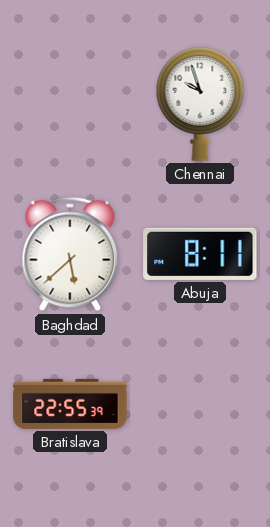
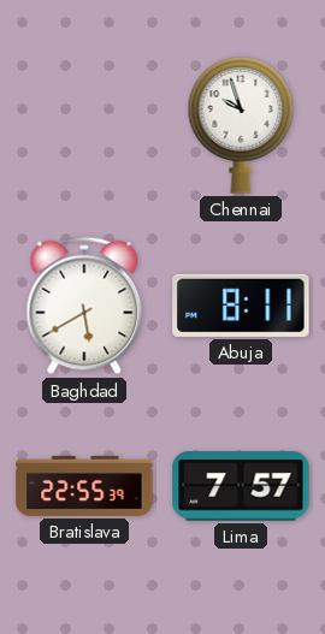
Baghdad: 5:38 -> 5:40
Lima: none -> 7:57
